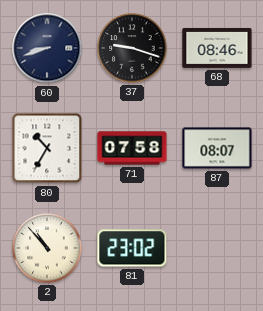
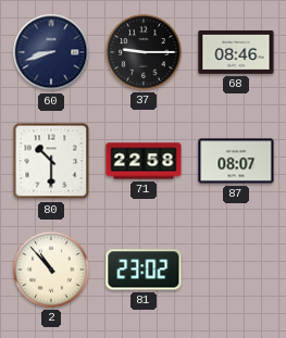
37: 9:18 -> 9:15
80: 10:35 -> 10:30
71: 07:58 -> 22:58
